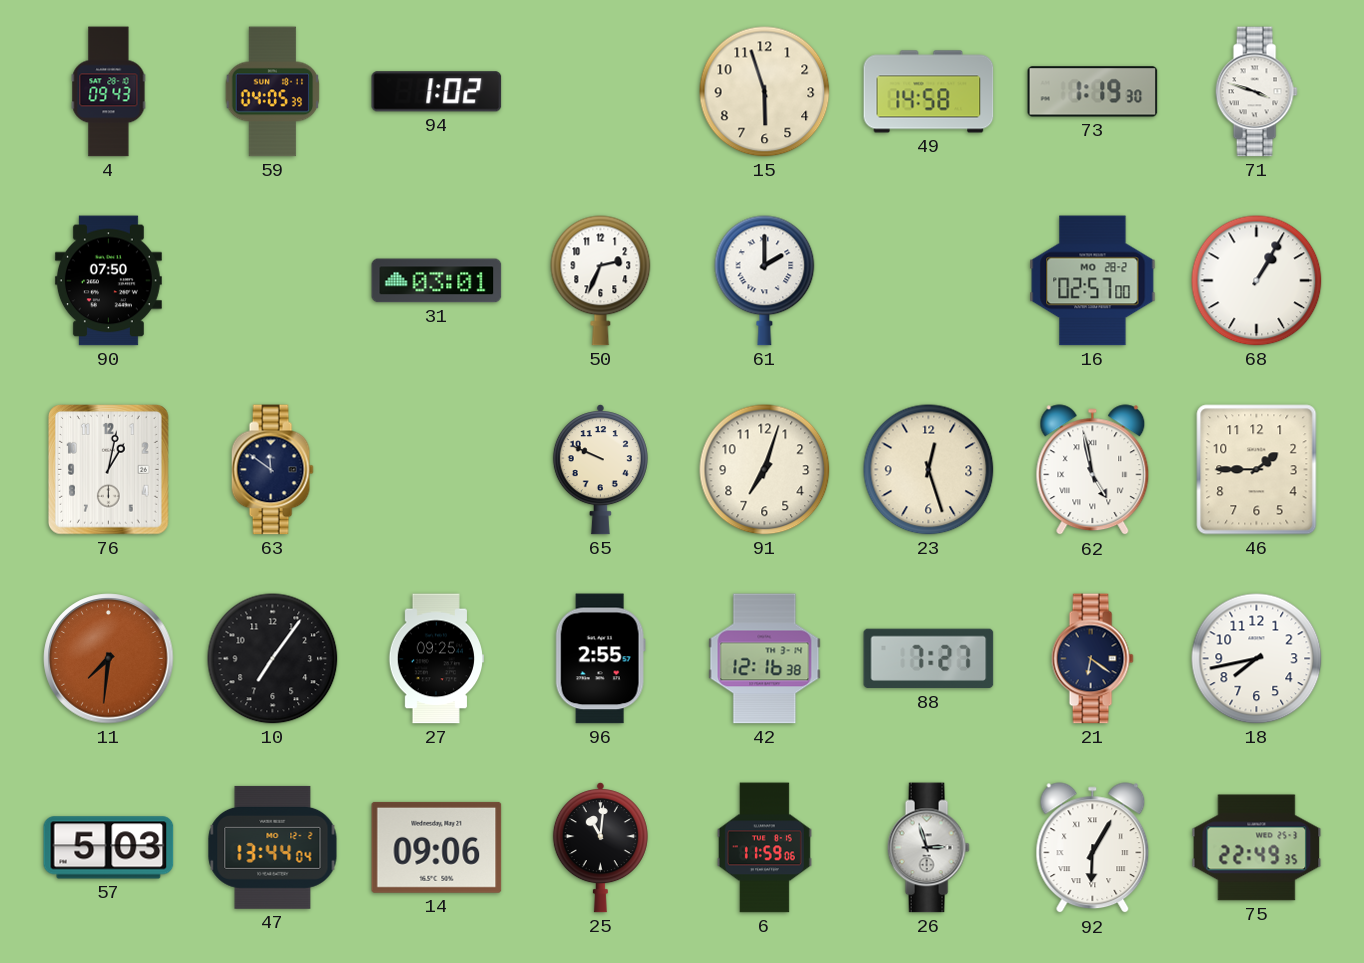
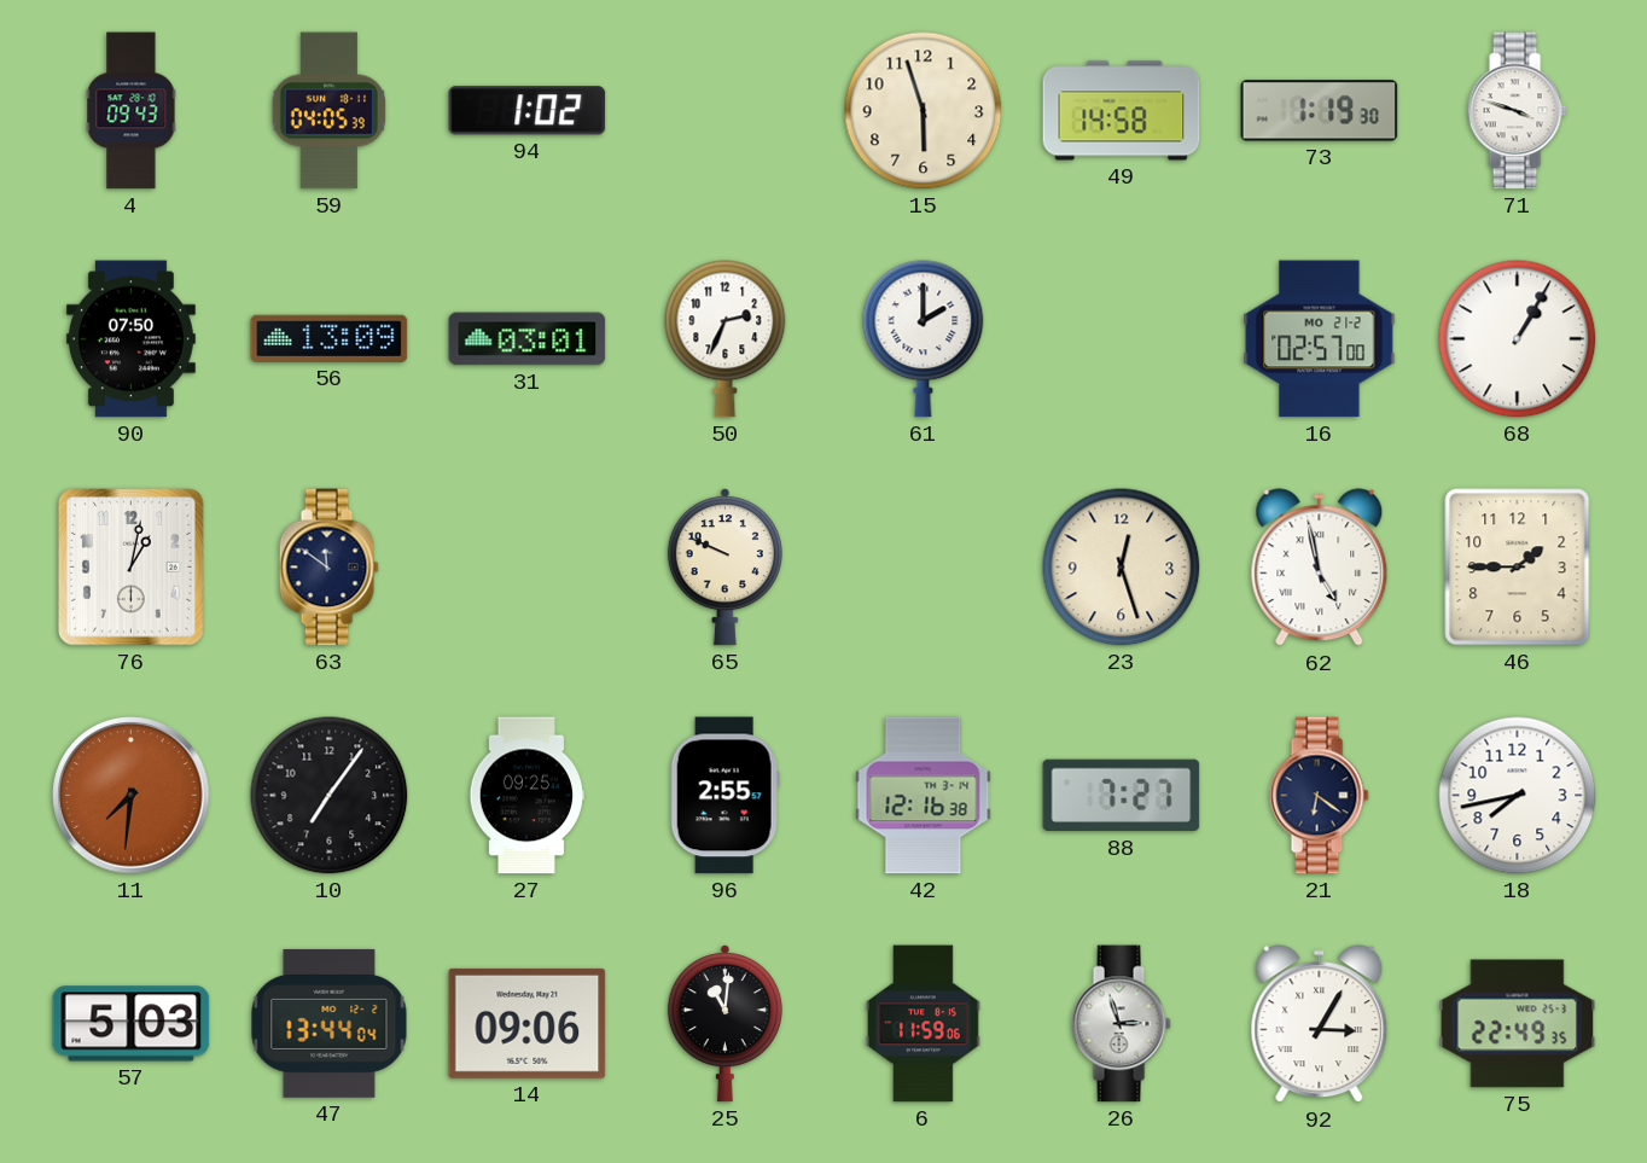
56: none -> 13:09
16 date: MO 28-2 -> MO 21-2
91: 7:03 -> none
92: 6:05 -> 3:05
